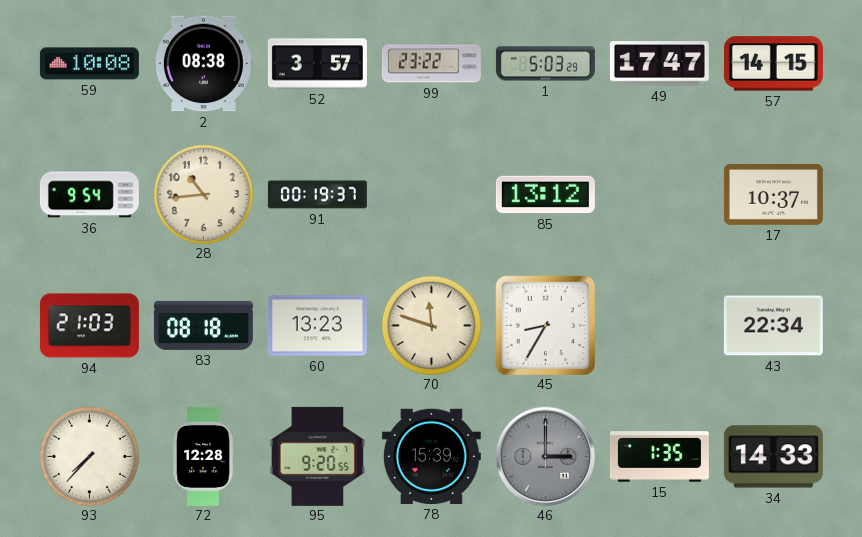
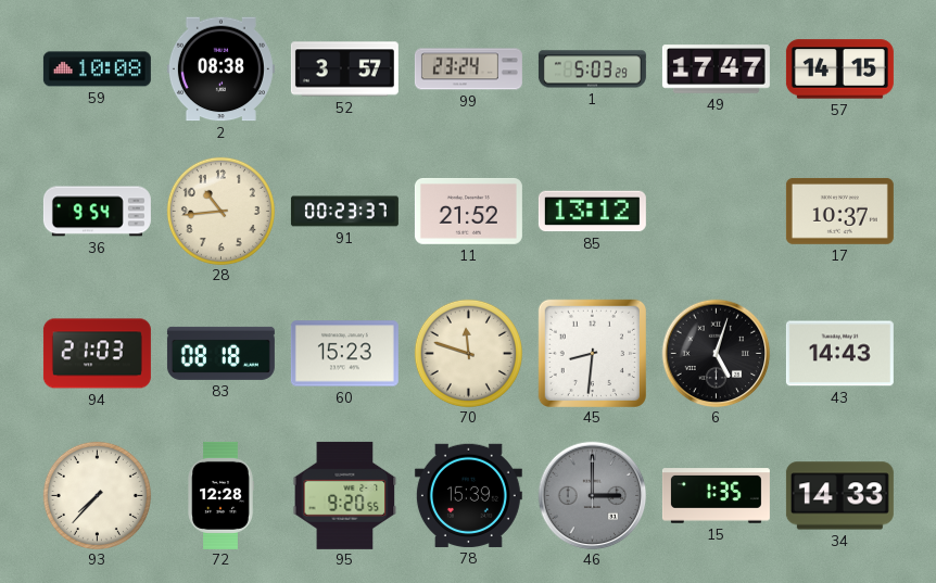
99: 23:22 -> 23:24
91: 00:19 -> 00:23
11: none -> 21:52
60: 13:23 -> 15:23
45: 8:35 -> 8:31
6: none -> 5:03
43: 22:34 -> 14:43
